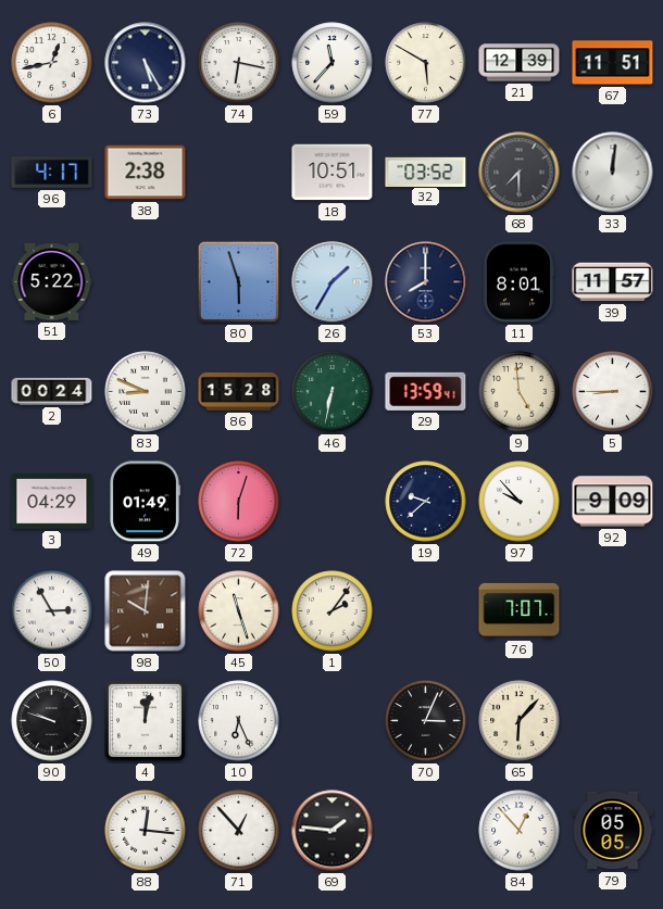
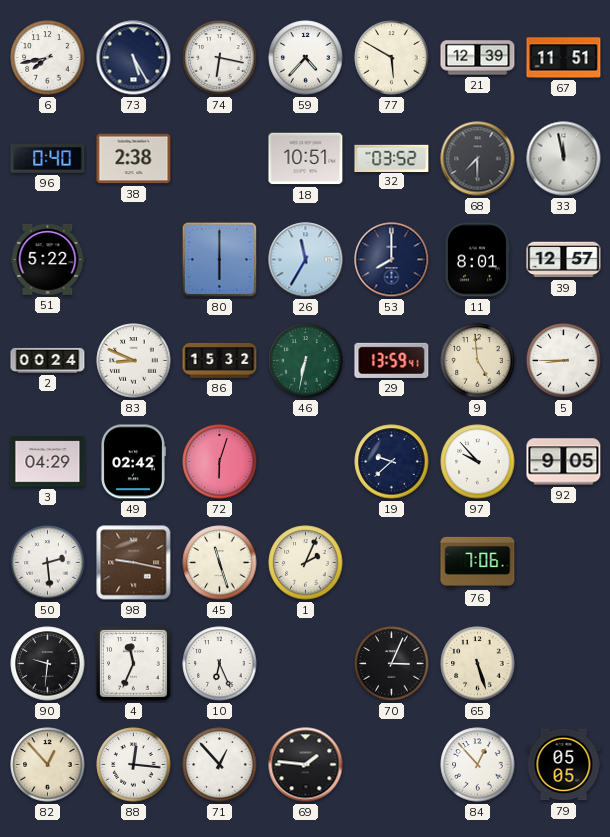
6: 12:43 -> 7:43
59: 11:37 -> 4:37
96: 4:17 -> 0:40
33: 12:01 -> 11:58
80: 5:57 -> 6:00
26: 1:35 -> 11:35
39: 11:57 -> 12:57
86: 15:28 -> 15:32
49: 01:49 -> 02:42
92: 9:09 -> 9:05
50: 2:55 -> 2:29
98: 10:01 -> 9:17
1: 2:06 -> 2:04
76: 7:07 -> 7:06
90: 9:48 -> 9:31
4: 12:02 -> 11:34
65: 6:07 -> 5:27
82: none -> 12:53
